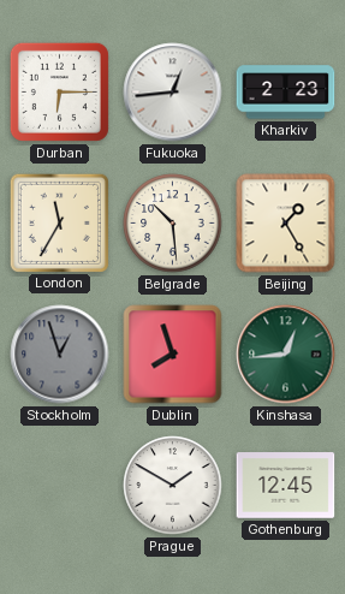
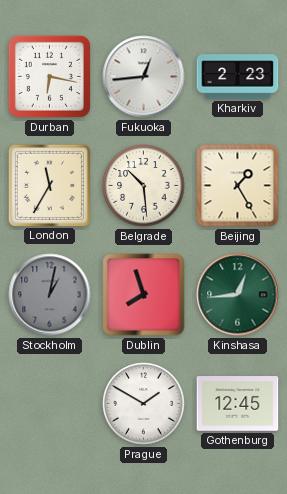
Durban: 6:15 -> 6:17
Stockholm: 12:57 -> 1:02
